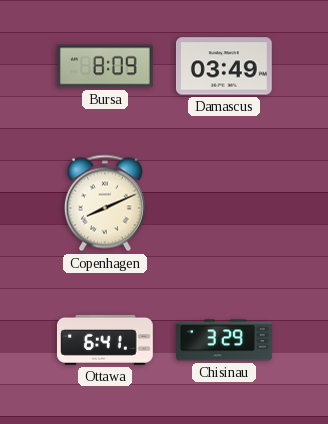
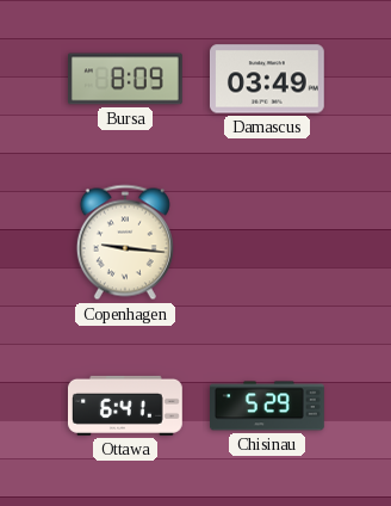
Copenhagen: 8:11 -> 9:16
Chisinau: 3:29 -> 5:29
